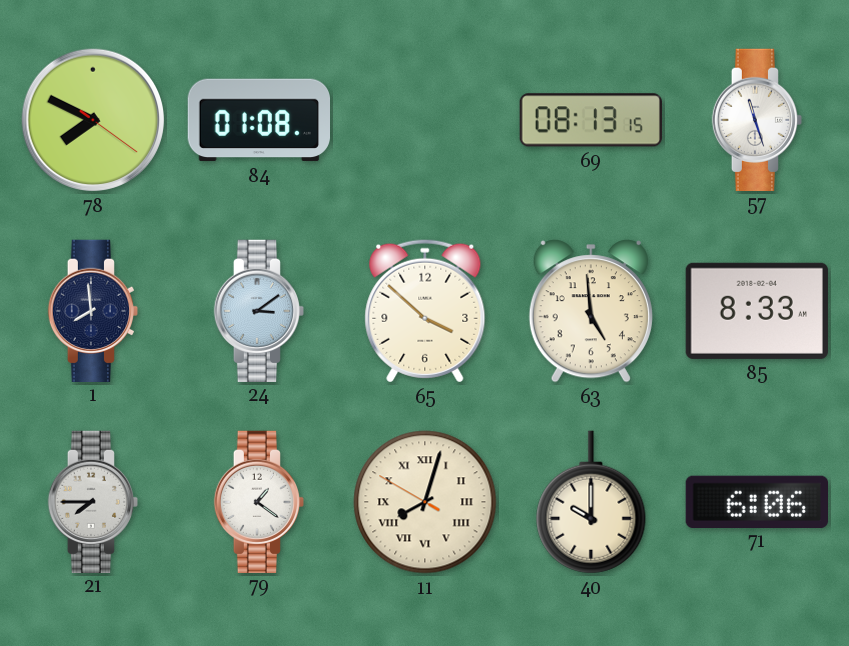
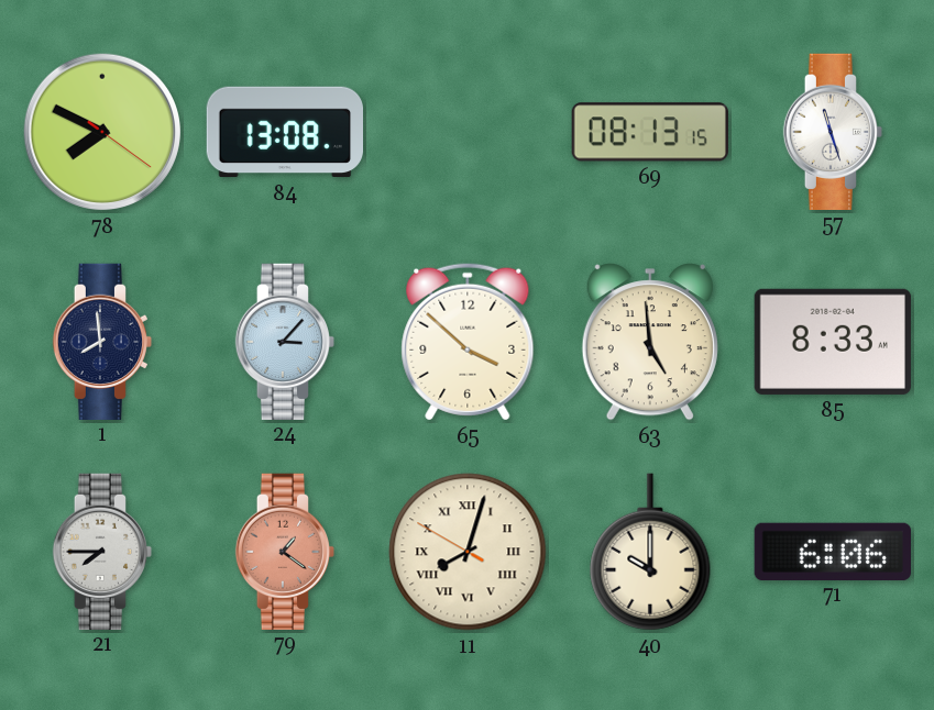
84: 01:08 -> 13:08
24: 3:09 -> 3:07
79 dial: white -> salmon
